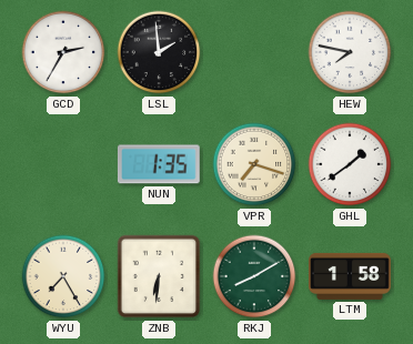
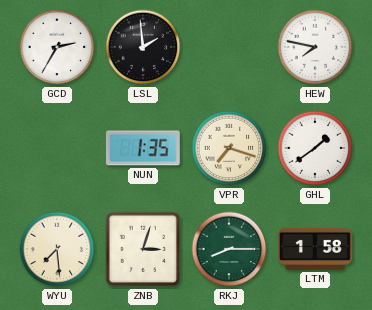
WYU: 7:25 -> 7:29
ZNB: 6:31 -> 3:03
RKJ: 8:10 -> 8:15
